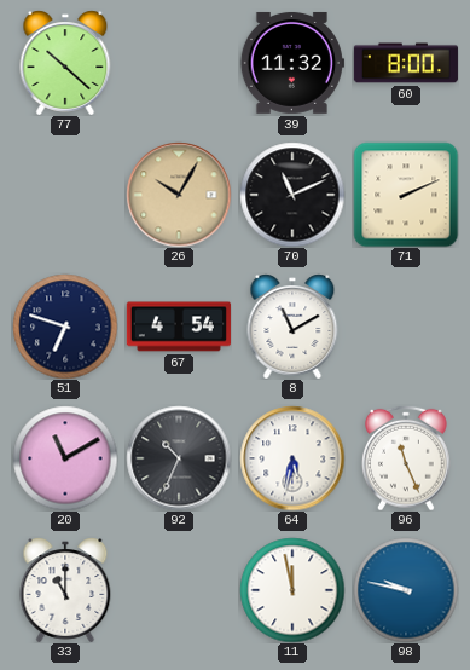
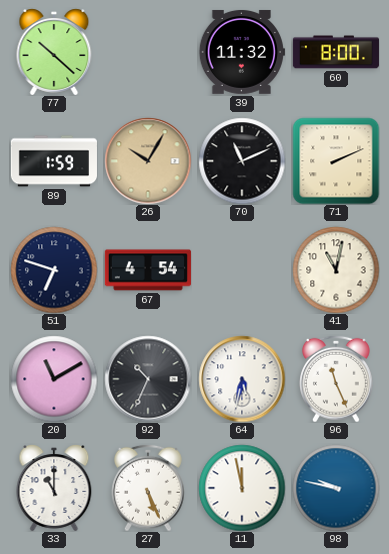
89: none -> 1:59
8: 11:10 -> none
41: none -> 11:02
27: none -> 5:26
